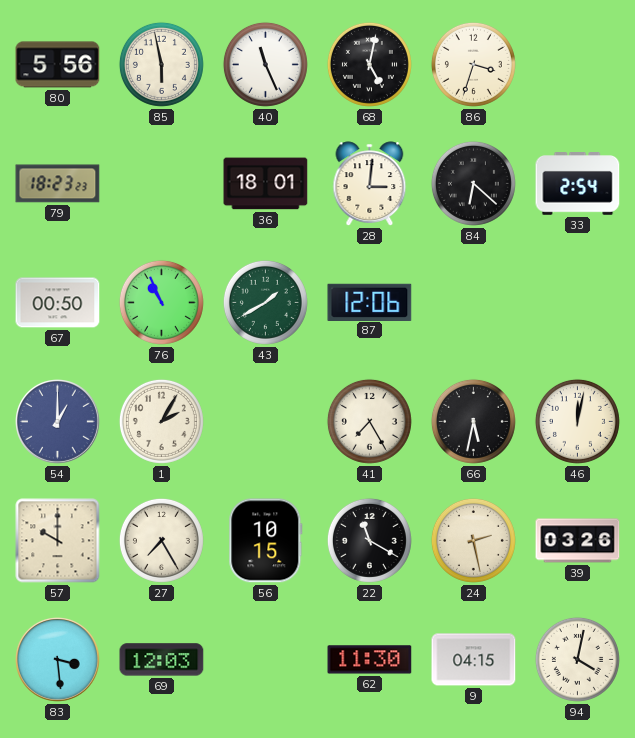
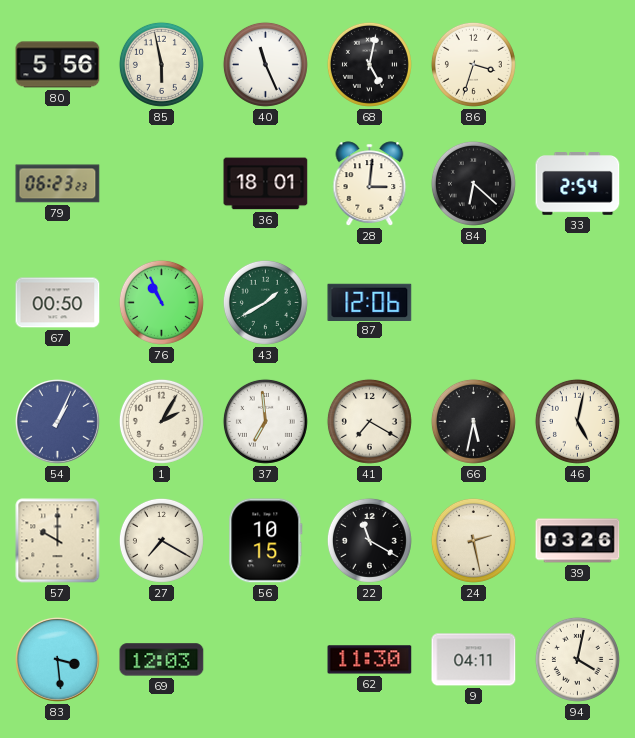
79: 18:23 -> 06:23
54: 1:00 -> 1:04
37: none -> 6:59
41: 7:25 -> 7:20
46: 12:02 -> 5:02
27: 7:25 -> 7:20
9: 04:15 -> 04:11
